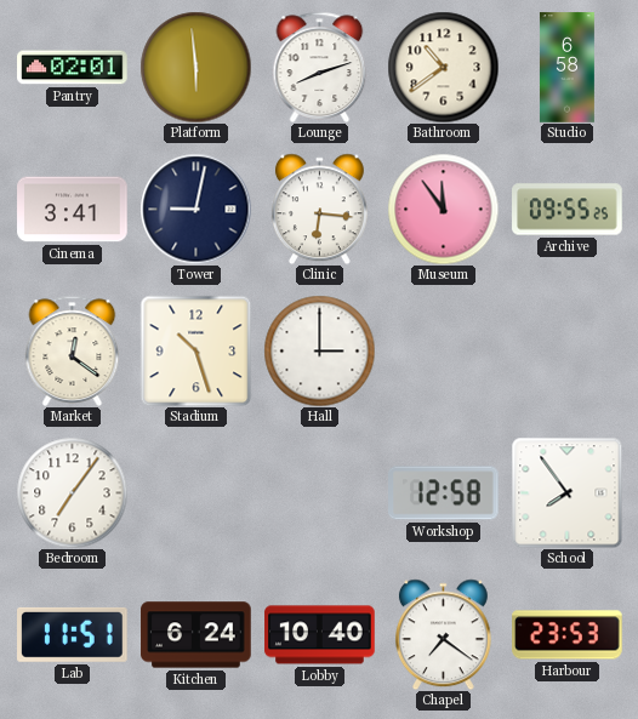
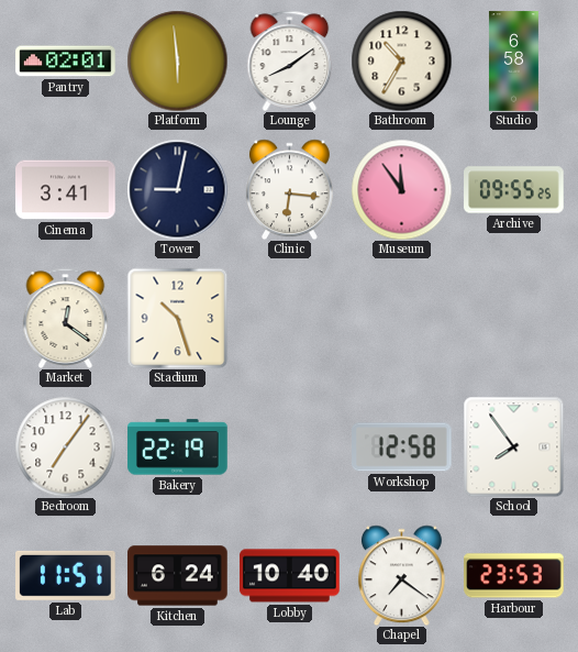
Lounge: 8:12 -> 8:09
Bathroom: 10:39 -> 10:35
Hall: 3:00 -> none
Bakery: none -> 22:19
